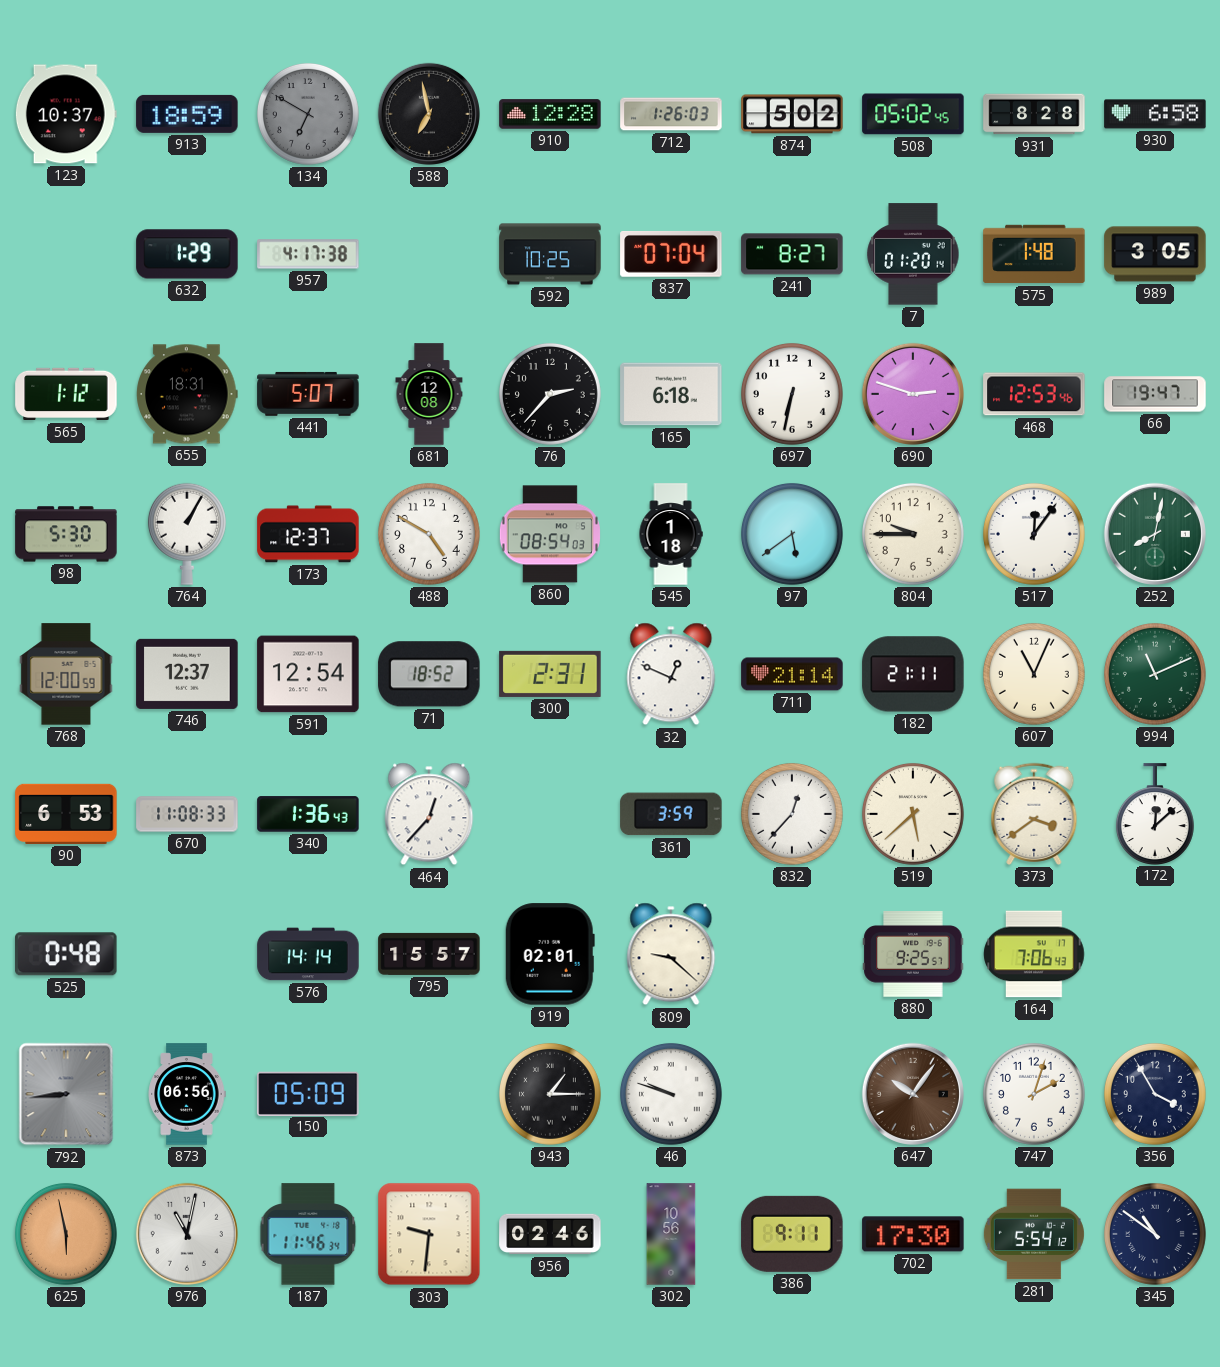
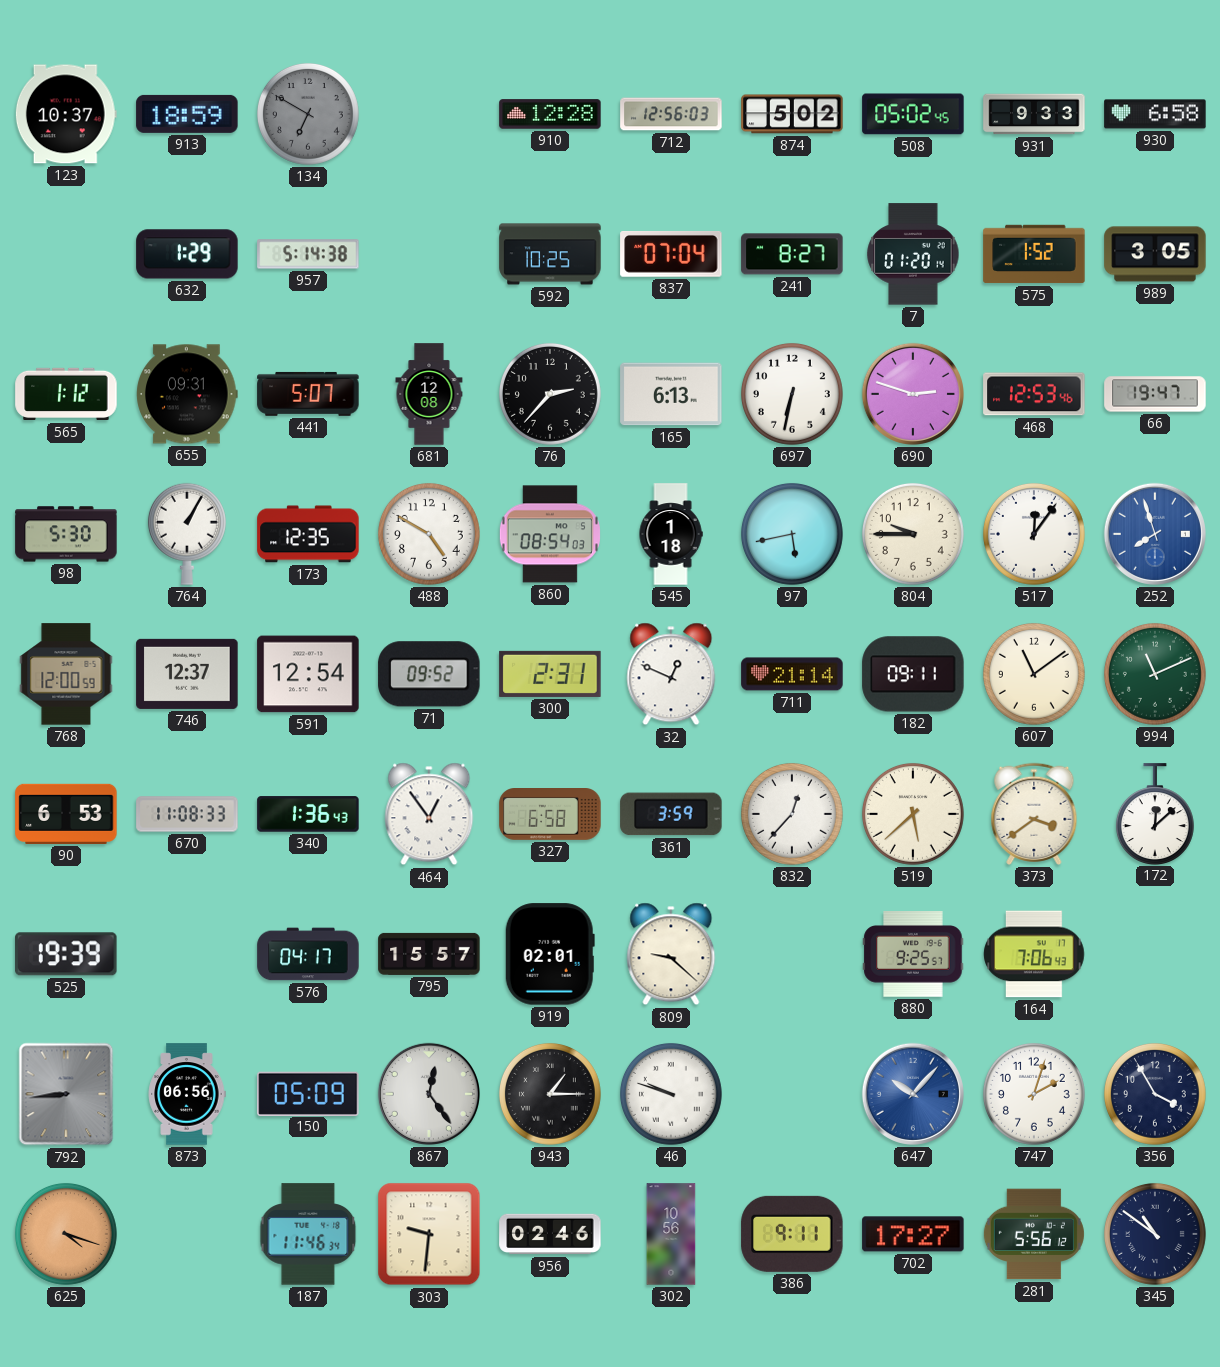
588: 6:58 -> none
712: 1:26 -> 12:56
931: 8:28 -> 9:33
957: 4:17 -> 5:14
575: 1:48 -> 1:52
655: 18:31 -> 09:31
165: 6:18 -> 6:13
173: 12:37 -> 12:35
97: 5:39 -> 5:43
252: 8:02 -> 7:57
252 dial: green -> blue
71: 18:52 -> 09:52
182: 21:11 -> 09:11
607: 11:04 -> 11:09
464: 12:37 -> 12:54
327: none -> 6:58
525: 0:48 -> 19:39
576: 14:14 -> 04:17
867: none -> 12:24
647: 10:06 -> 10:07
647 dial: brown -> blue
625: 5:58 -> 4:18
976: 11:02 -> none
702: 17:30 -> 17:27
281: 5:54 -> 5:56
